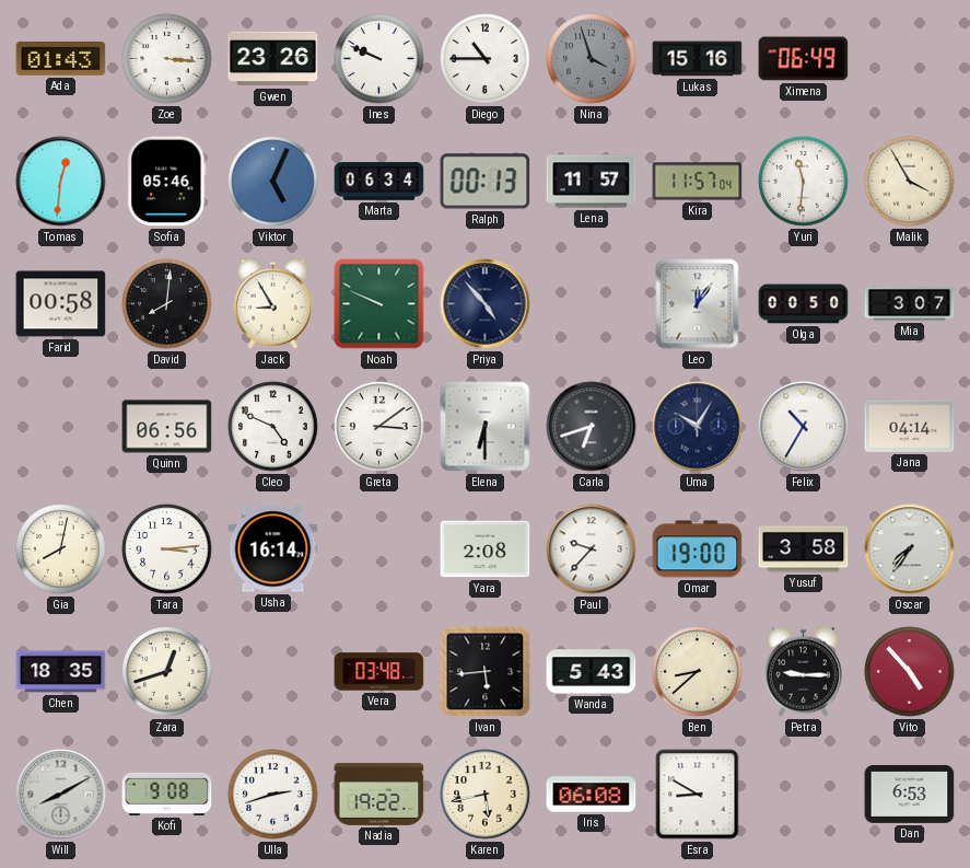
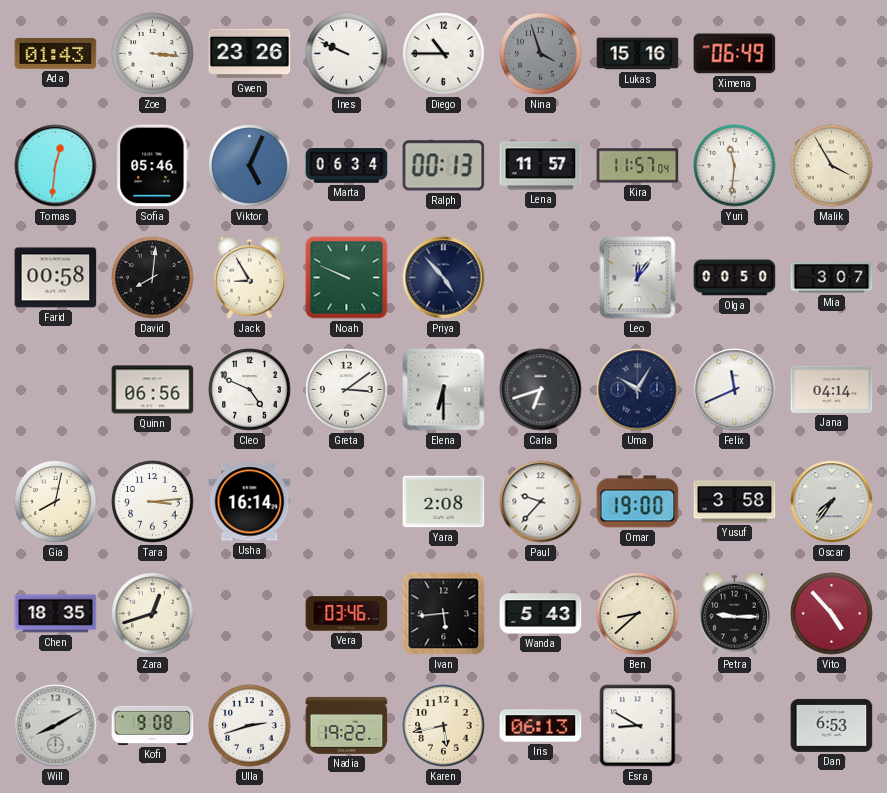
Felix: 10:35 -> 11:41
Vera: 03:48 -> 03:46
Iris: 06:08 -> 06:13
